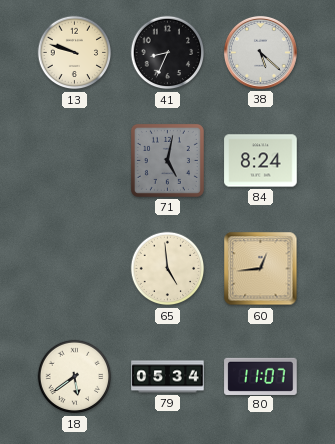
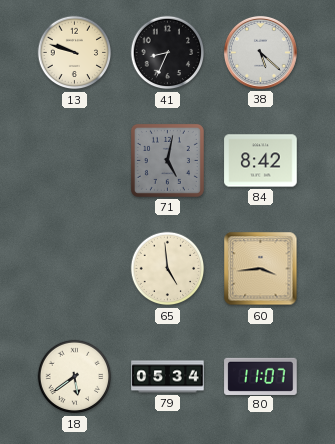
84: 8:24 -> 8:42
60: 12:44 -> 3:44
